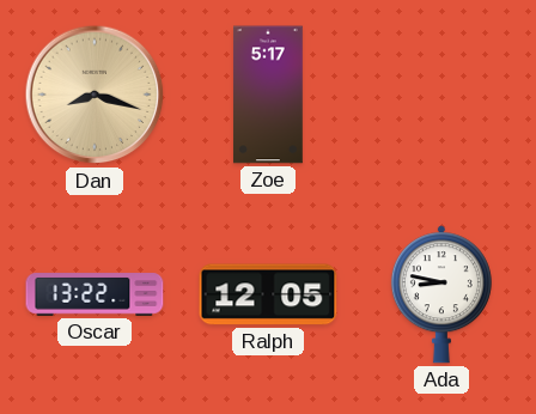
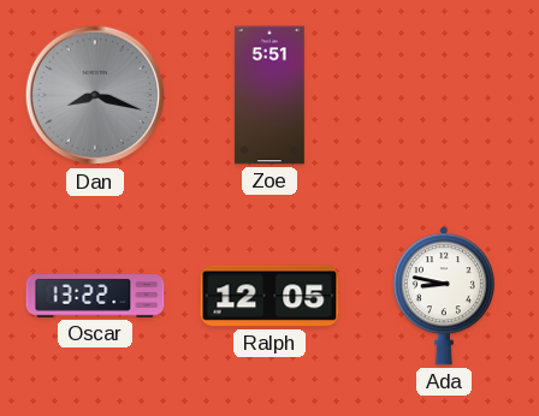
Dan dial: champagne -> grey
Zoe: 5:17 -> 5:51
